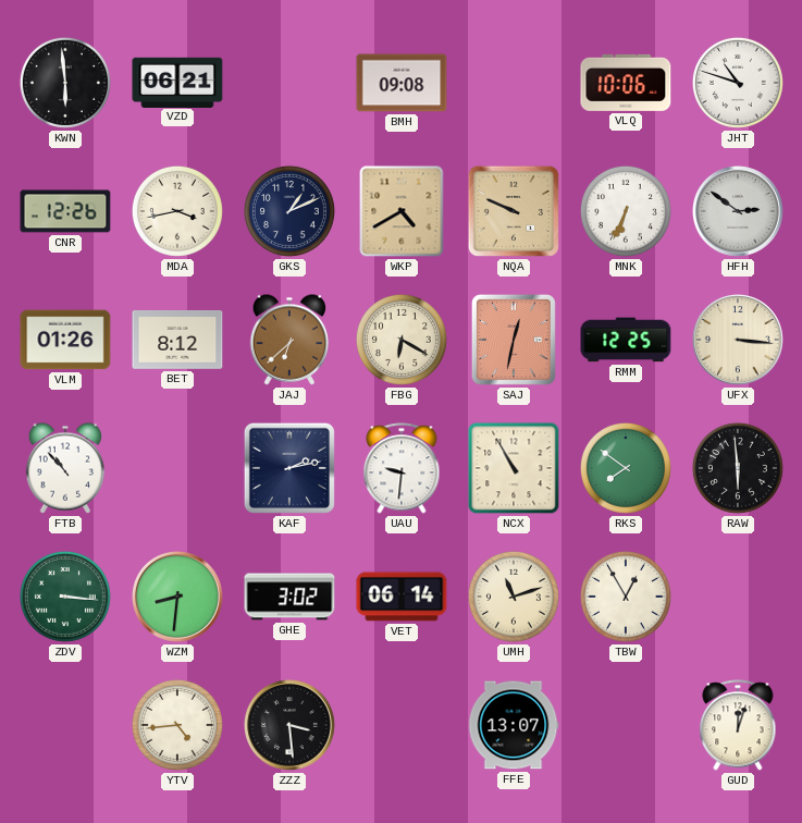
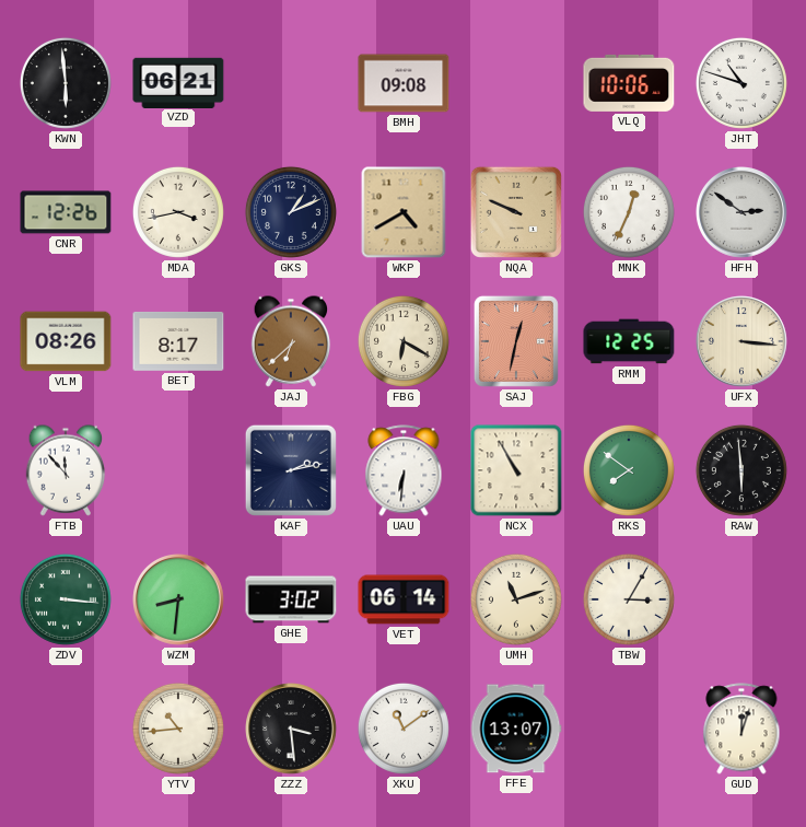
MNK: 6:34 -> 12:34
VLM: 01:26 -> 08:26
BET: 8:12 -> 8:17
FTB: 10:53 -> 11:53
UAU: 9:31 -> 6:31
TBW: 12:55 -> 3:05
YTV: 4:44 -> 10:44
XKU: none -> 11:09
